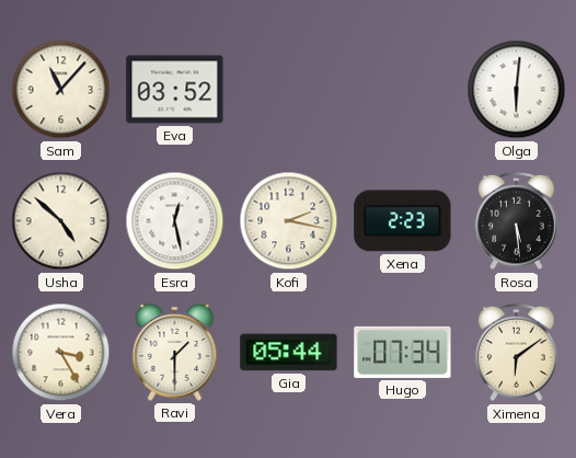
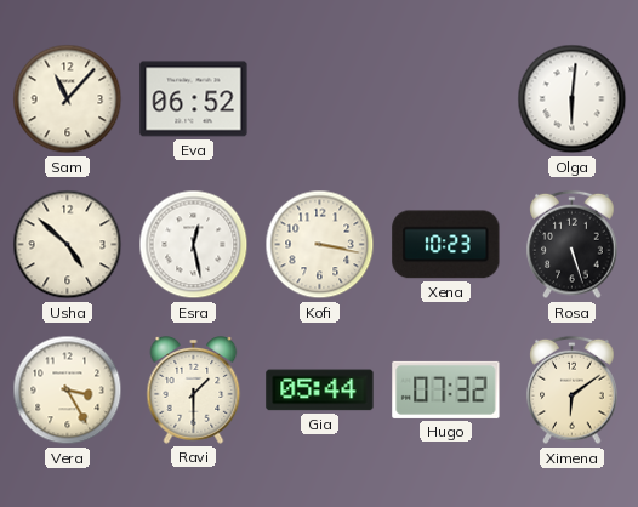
Eva: 03:52 -> 06:52
Kofi: 2:17 -> 3:17
Xena: 2:23 -> 10:23
Rosa: 5:29 -> 5:27
Hugo: 07:34 -> 07:32
